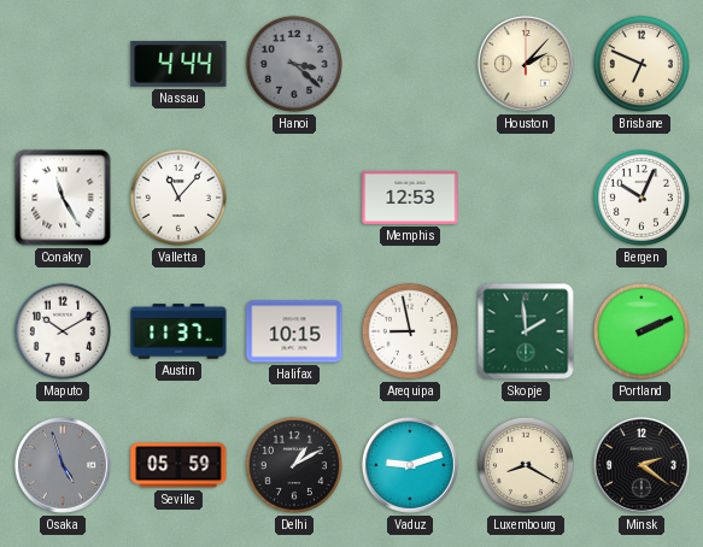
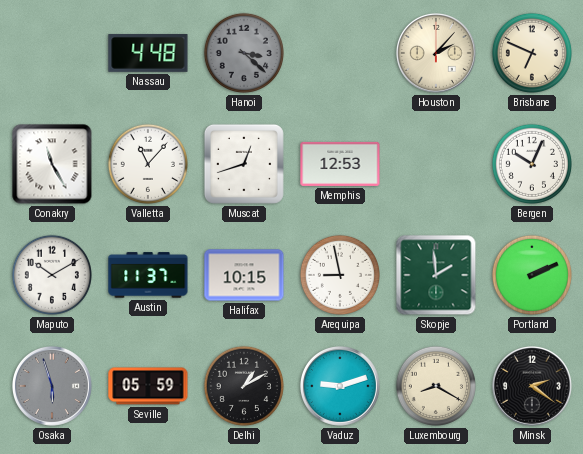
Nassau: 4:44 -> 4:48
Muscat: none -> 12:42
Osaka: 4:57 -> 5:57
